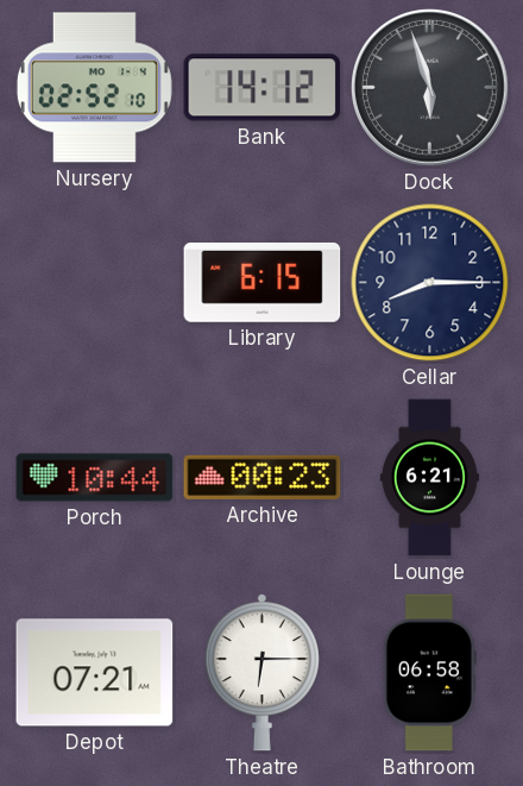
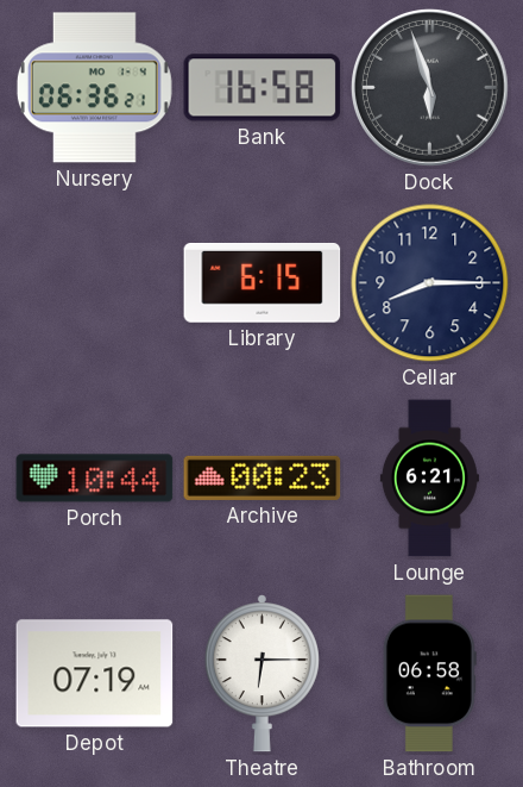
Nursery: 02:52 -> 06:36
Bank: 14:12 -> 16:58
Depot: 07:21 -> 07:19
